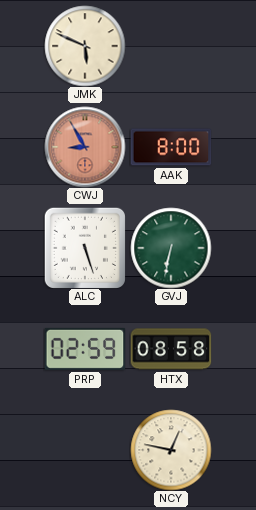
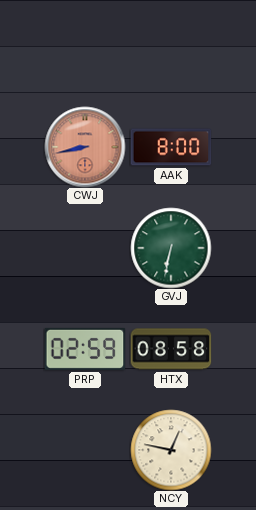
JMK: 5:49 -> none
CWJ: 8:55 -> 8:43
ALC: 5:27 -> none
